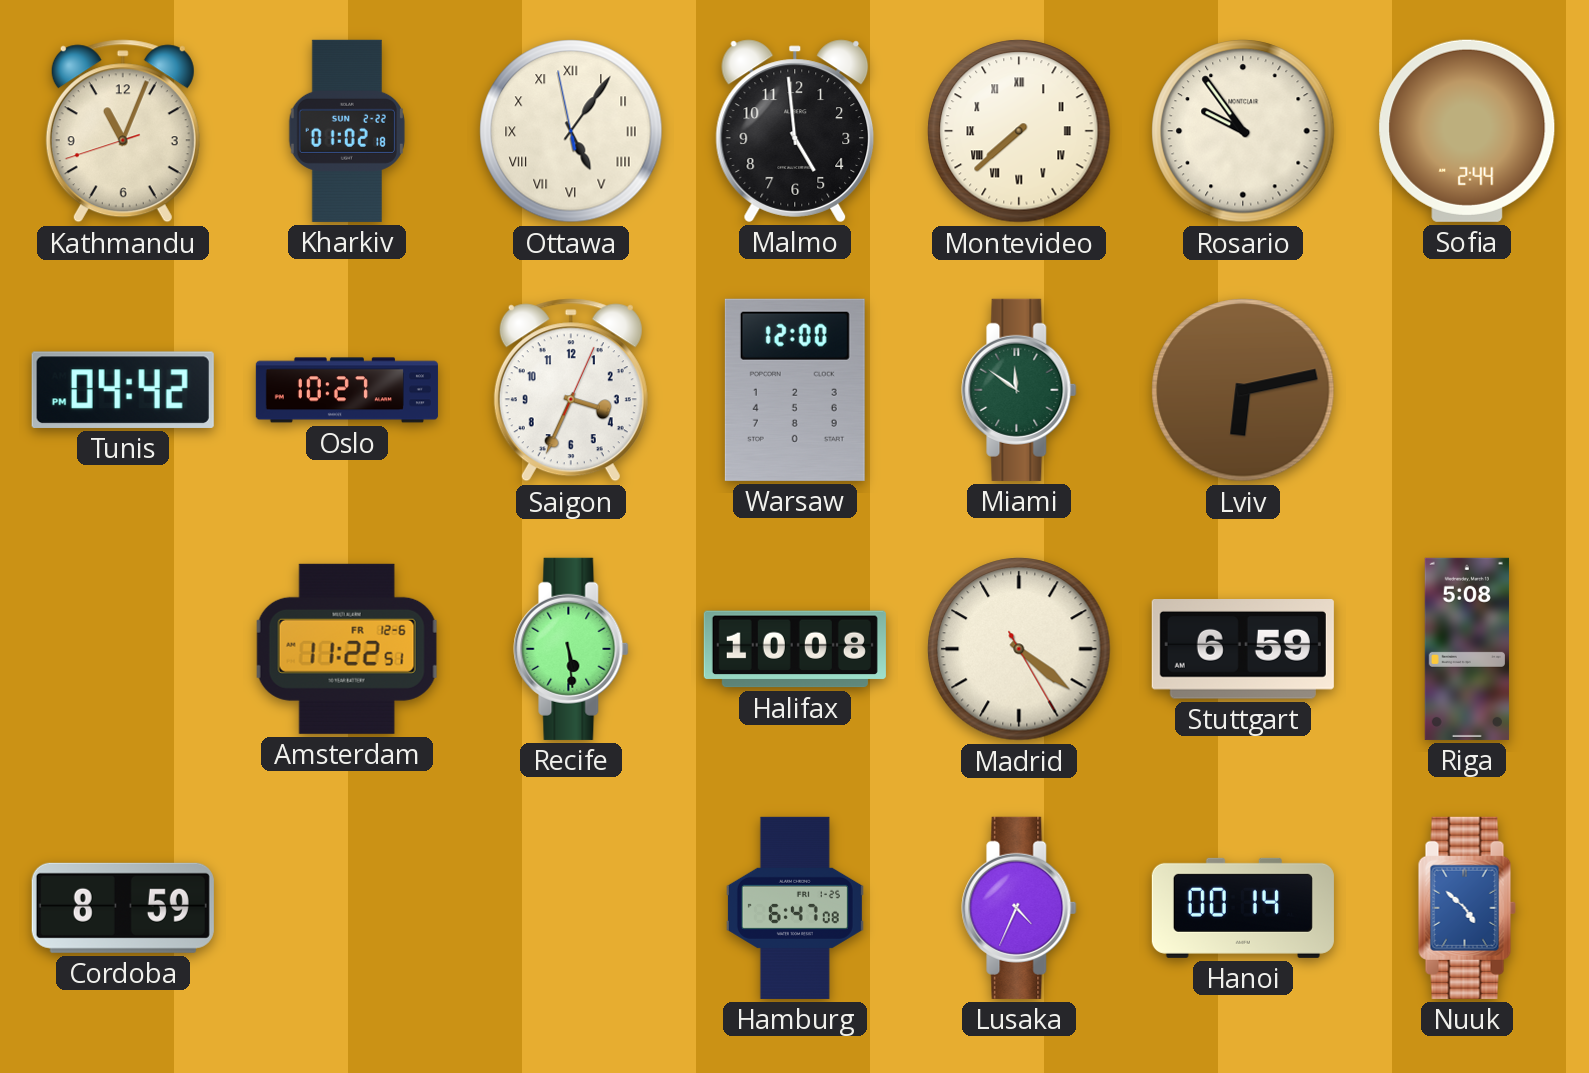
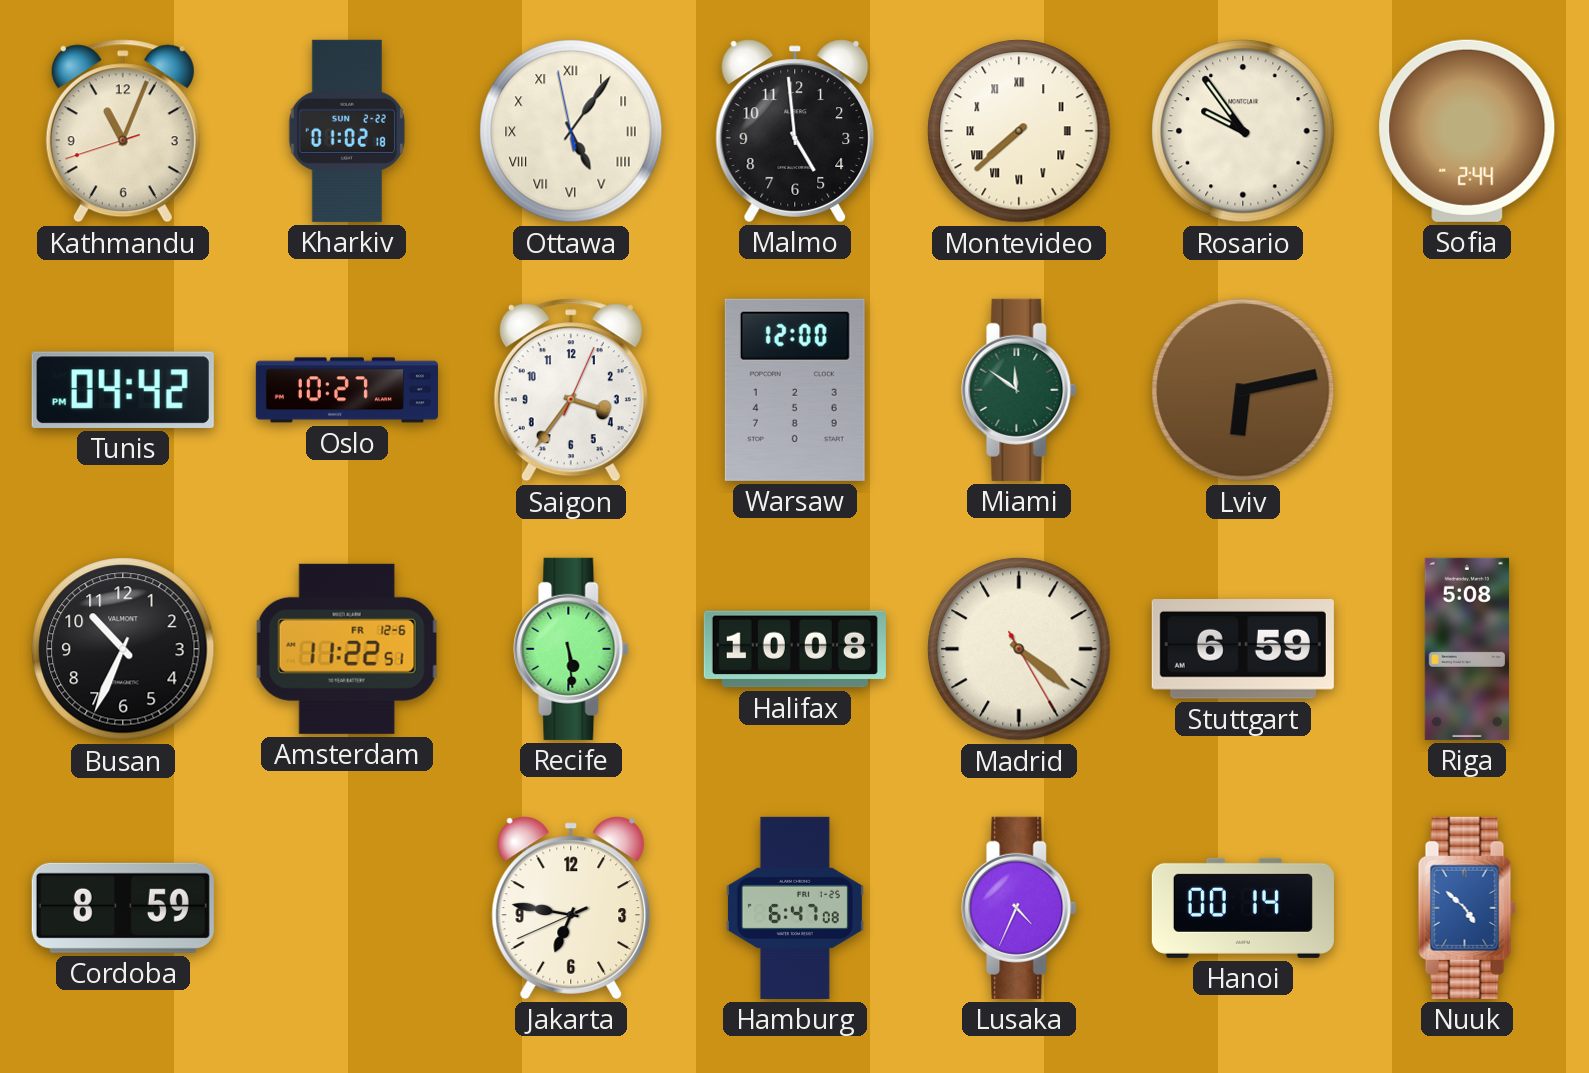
Saigon: 3:34 -> 3:36
Busan: none -> 10:34
Jakarta: none -> 6:46
